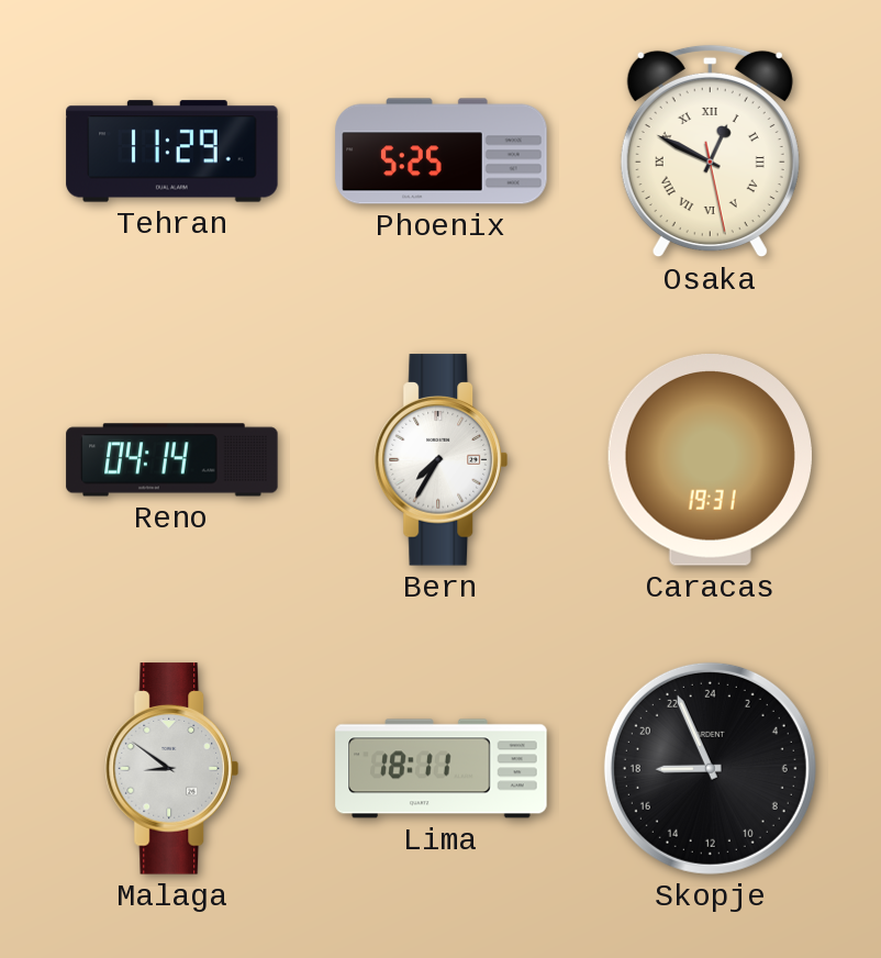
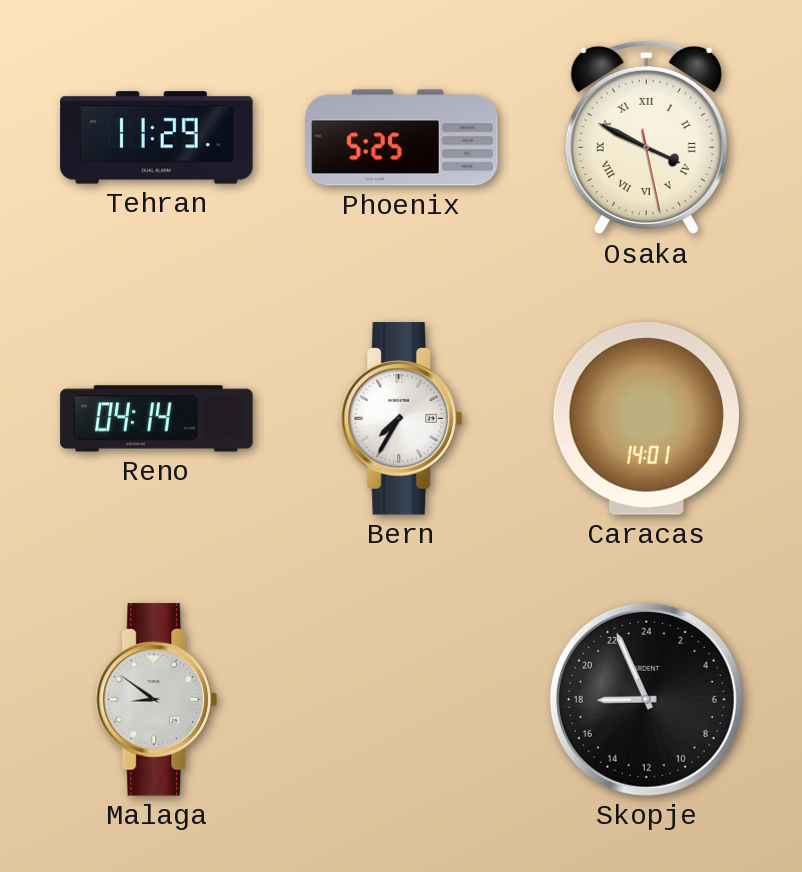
Osaka: 12:49 -> 3:49
Caracas: 19:31 -> 14:01
Lima: 18:11 -> none
